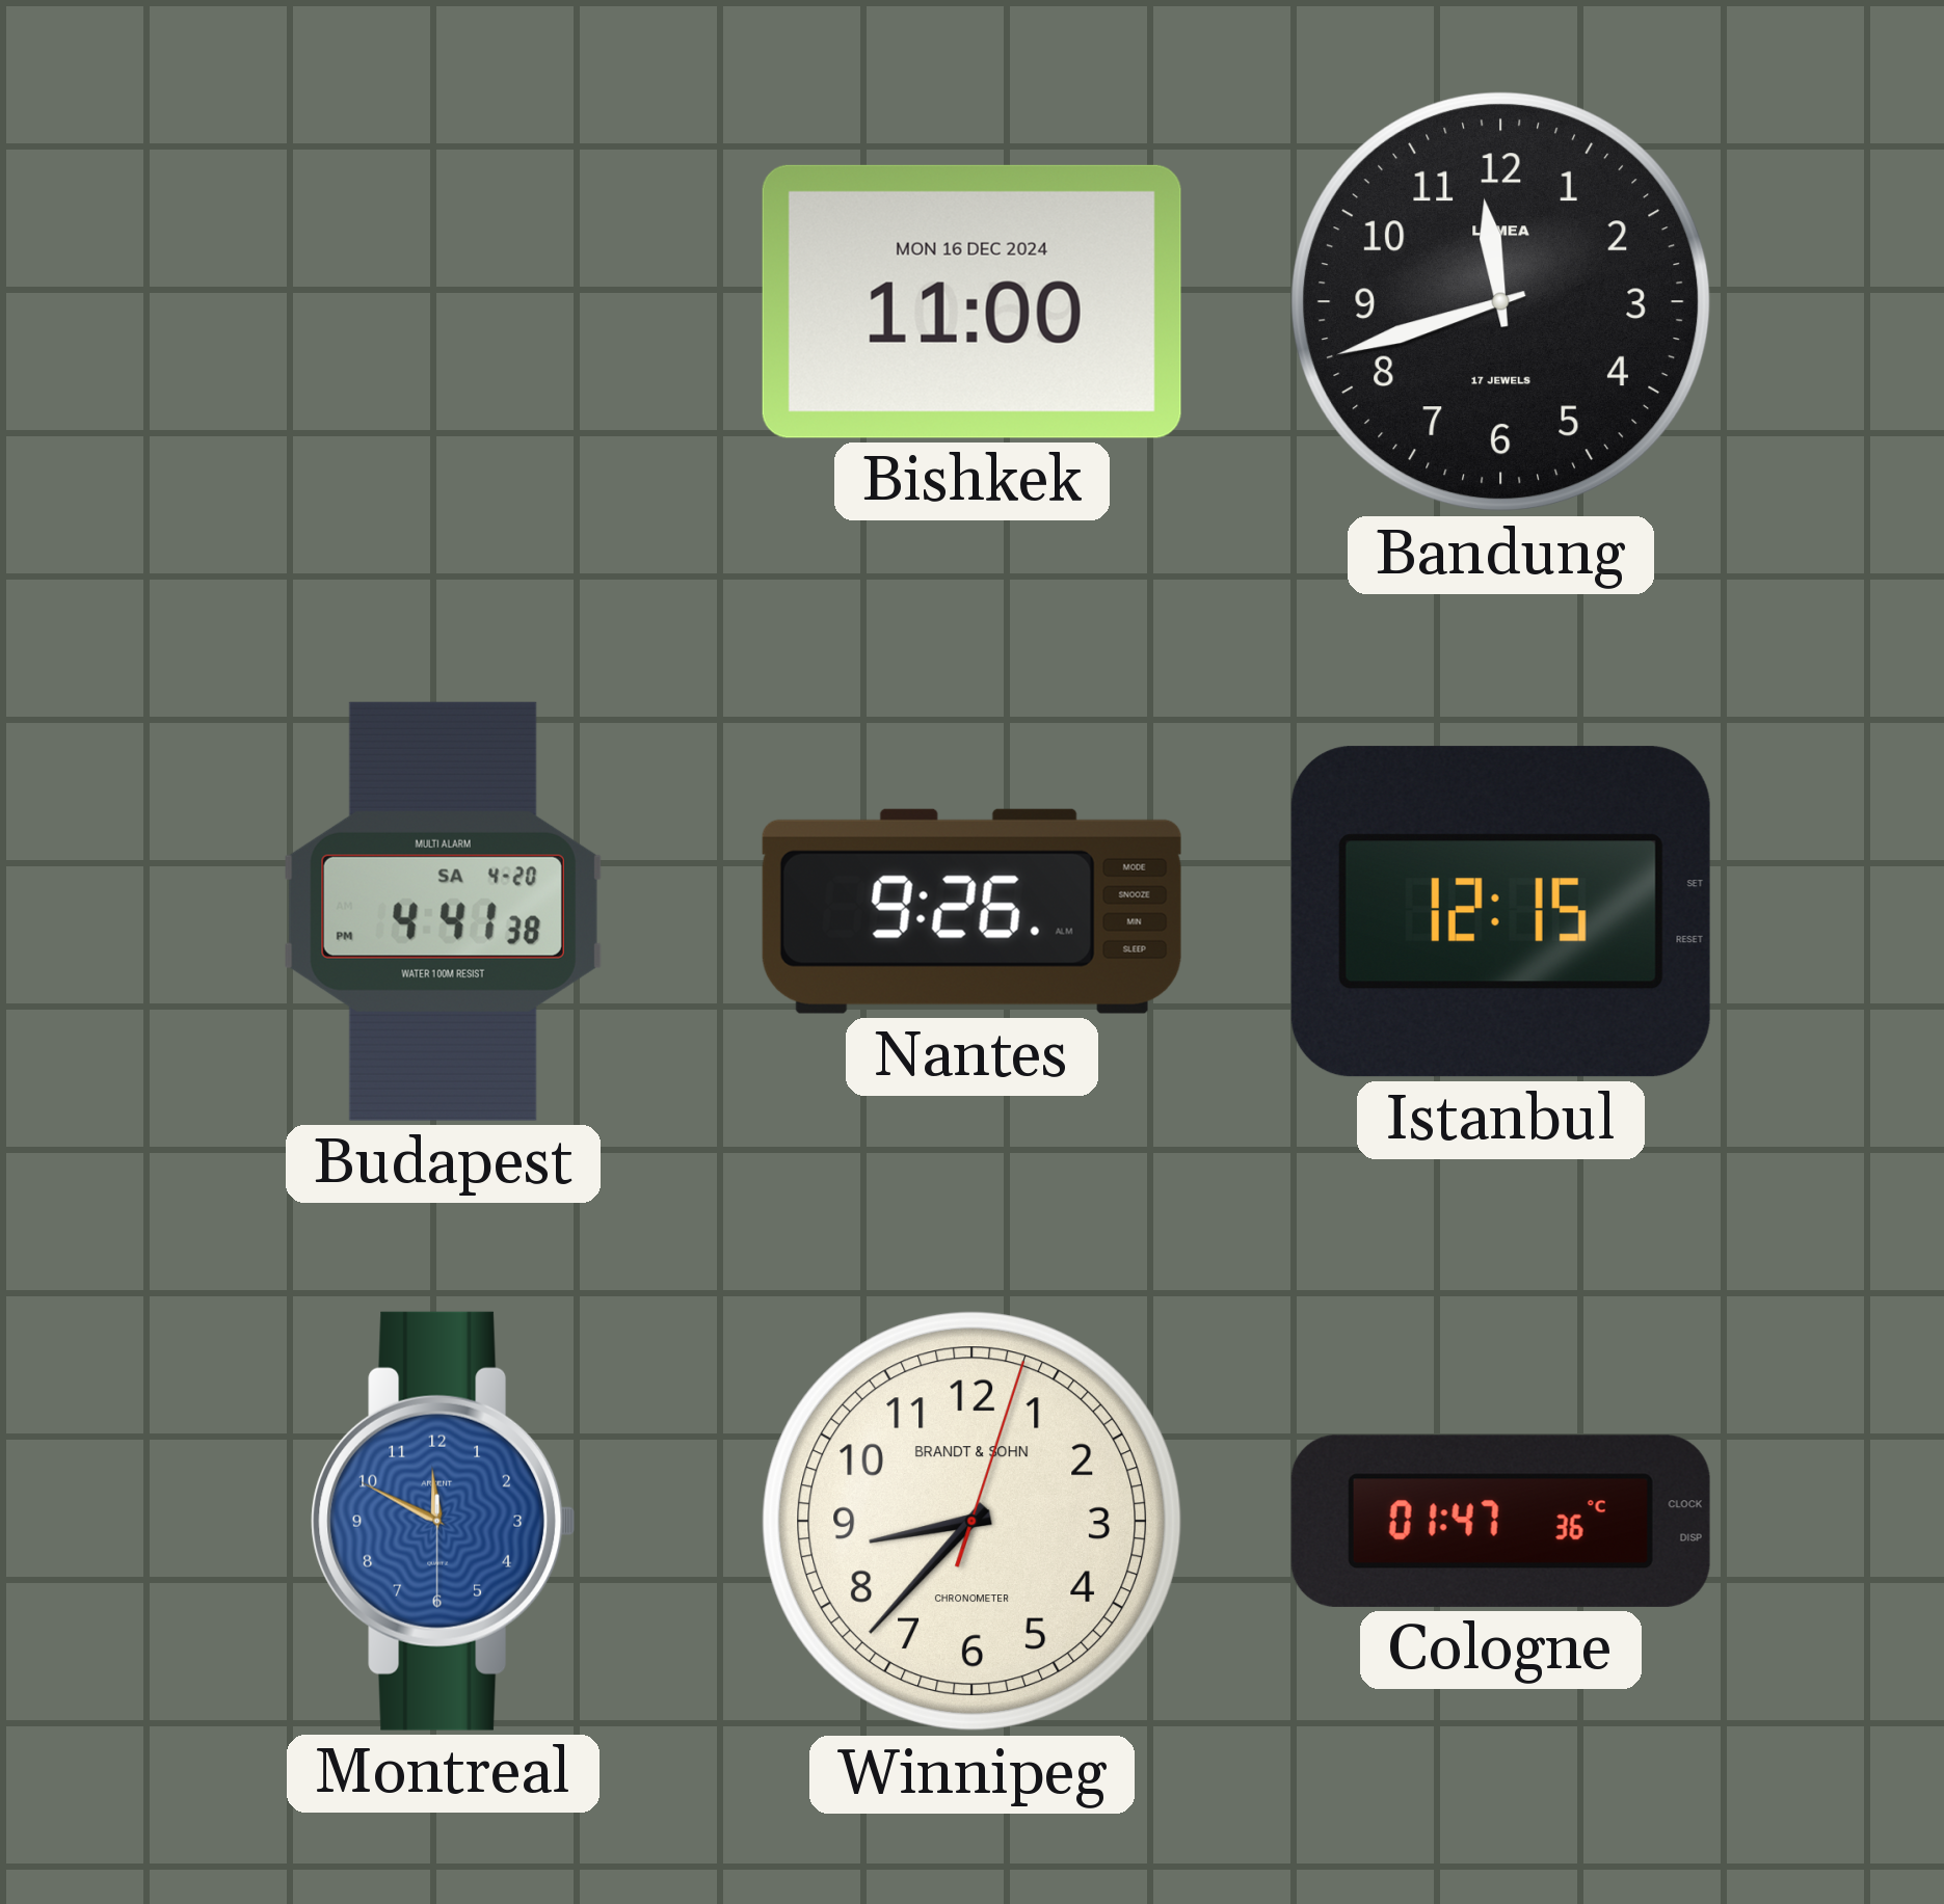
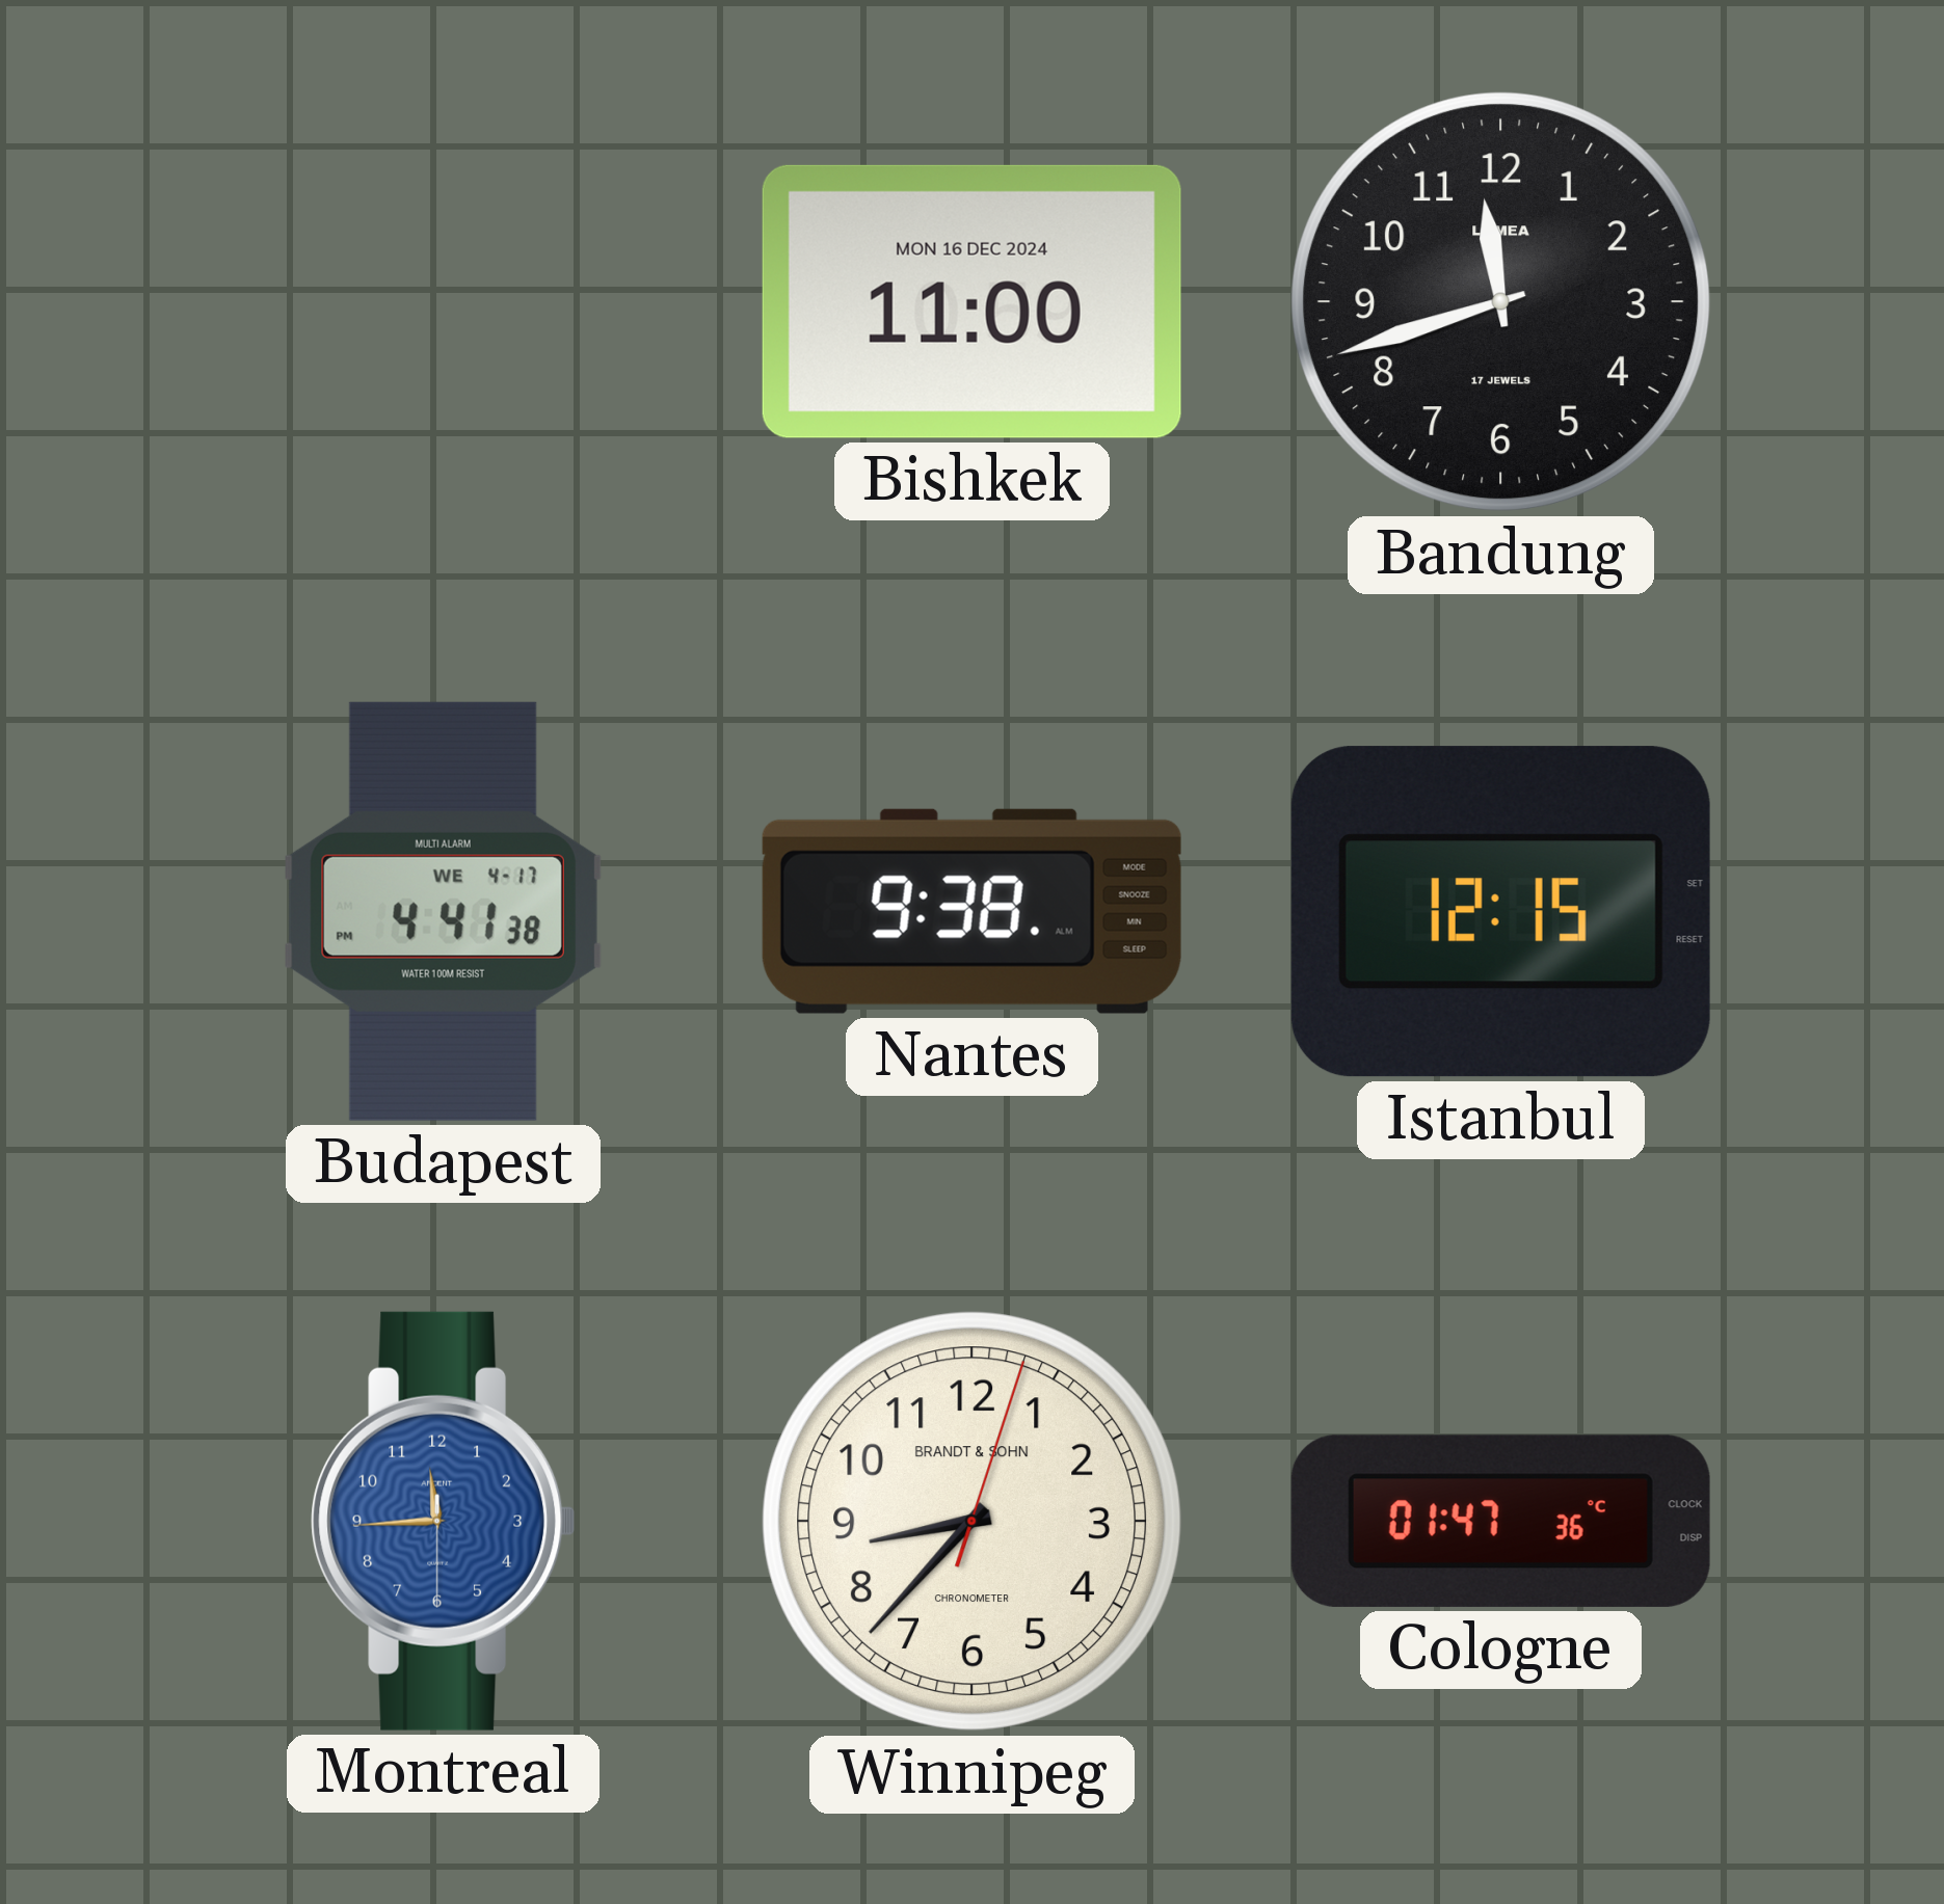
Budapest date: SA 4-20 -> WE 4-17
Nantes: 9:26 -> 9:38
Montreal: 11:49 -> 11:44
